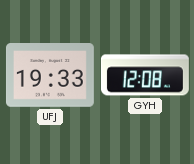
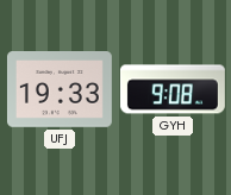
GYH: 12:08 -> 9:08
